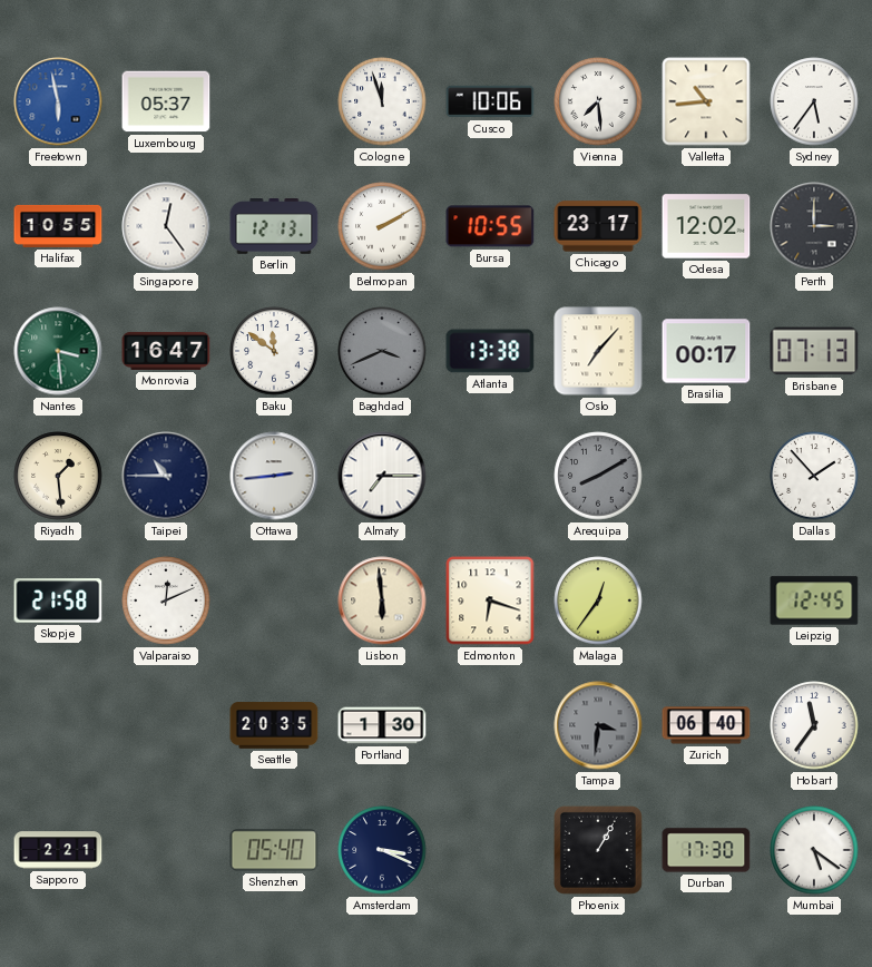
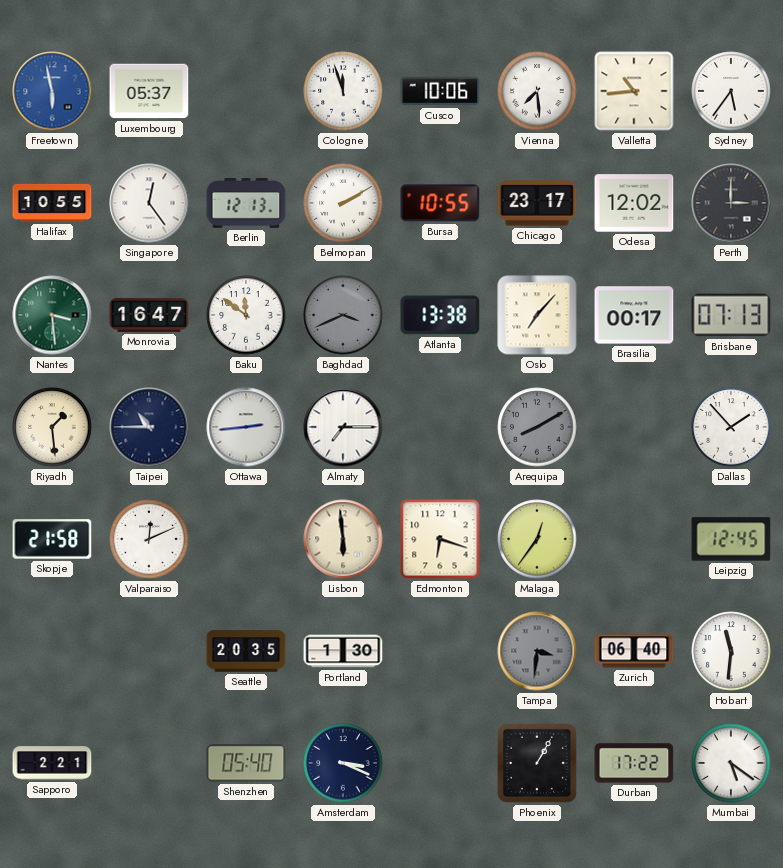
Hobart: 11:36 -> 11:31
Durban: 17:30 -> 17:22
